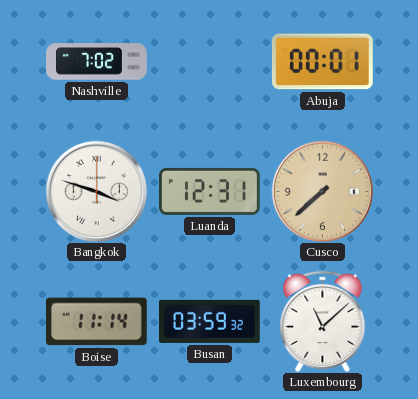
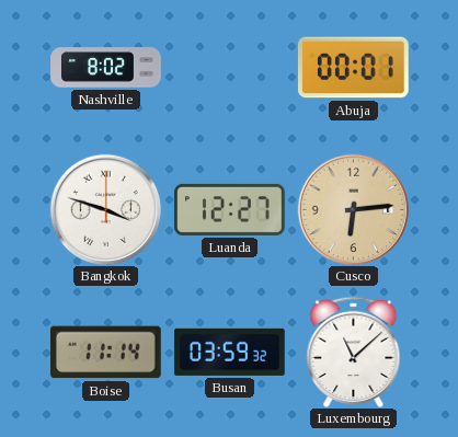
Nashville: 7:02 -> 8:02
Luanda: 12:31 -> 12:27
Cusco: 7:38 -> 6:14
